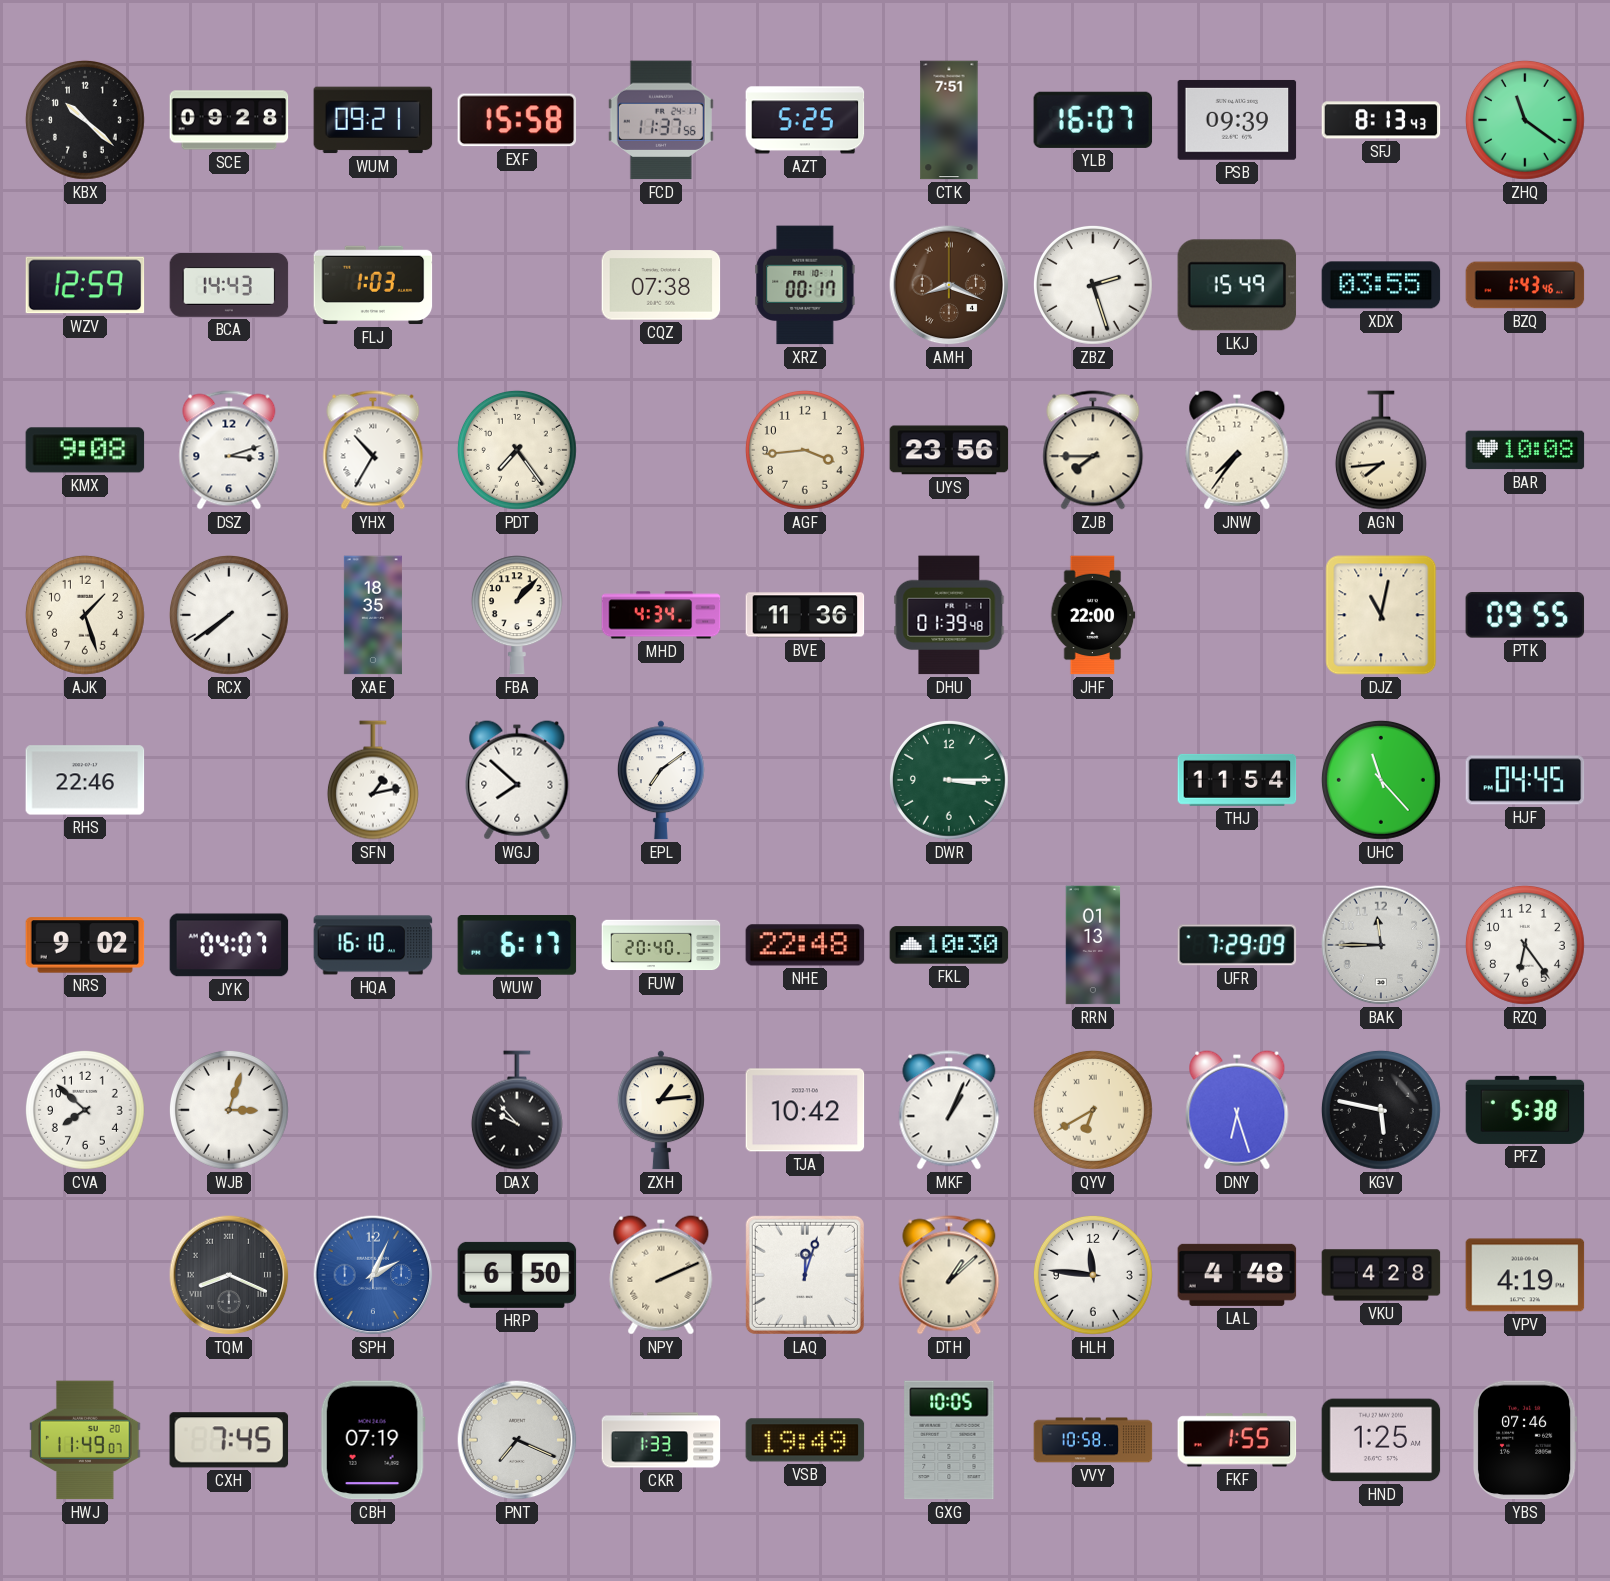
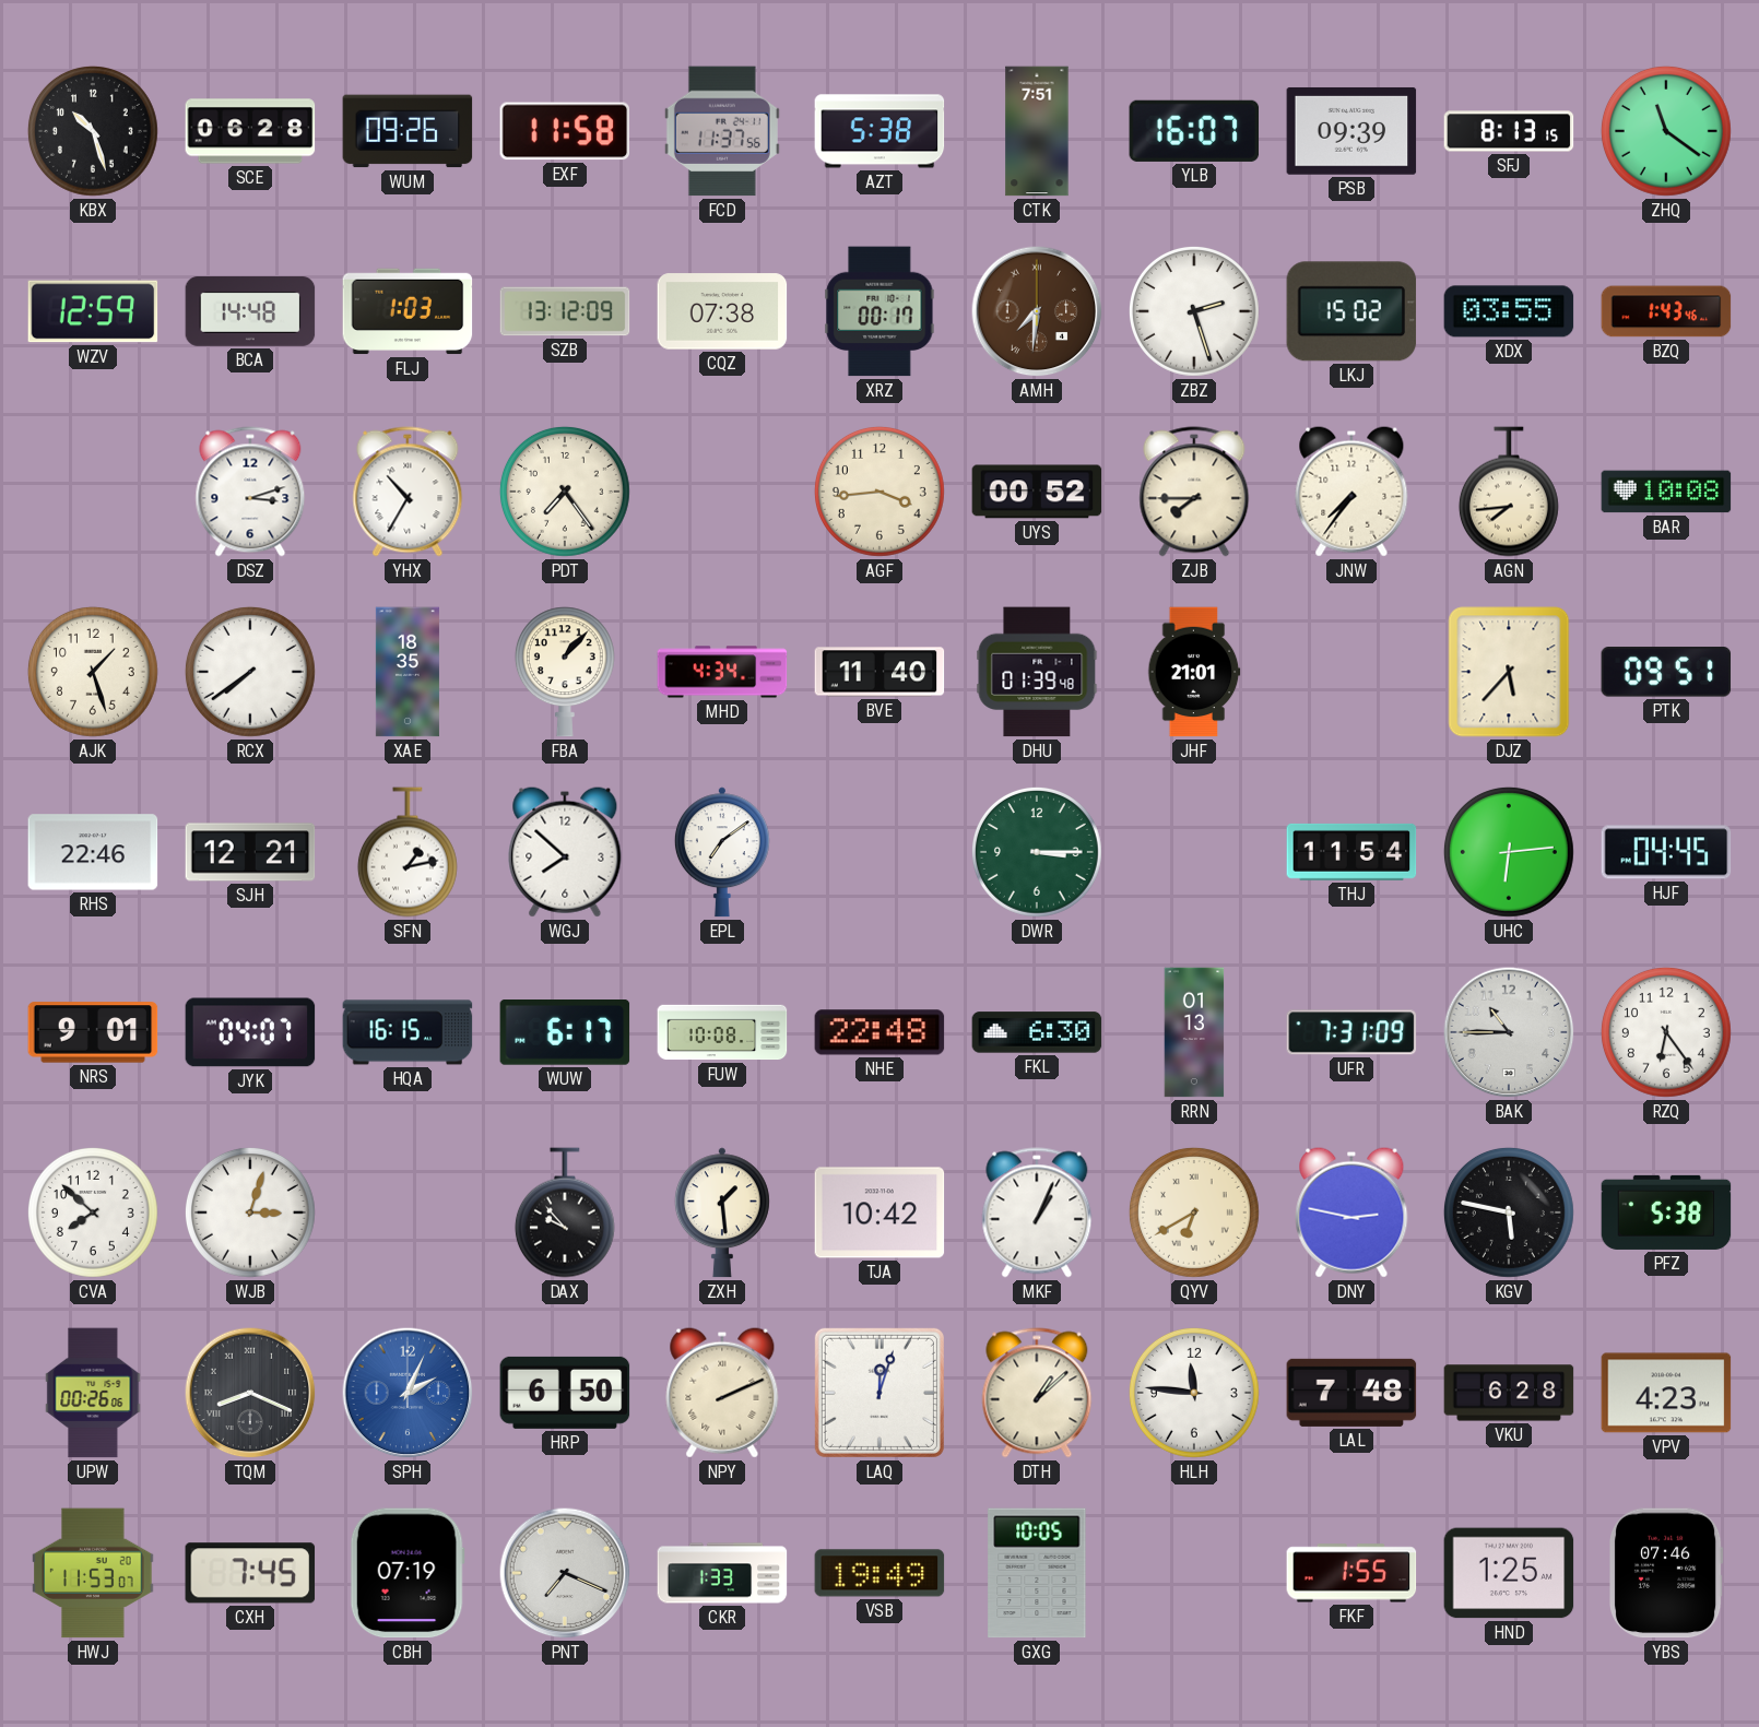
KBX: 10:22 -> 10:27
SCE: 09:28 -> 06:28
WUM: 09:21 -> 09:26
EXF: 15:58 -> 11:58
AZT: 5:25 -> 5:38
SFJ: 8:13:43 -> 8:13:15
BCA: 14:43 -> 14:48
SZB: none -> 13:12
AMH: 8:19 -> 7:31
LKJ: 15:49 -> 15:02
KMX: 9:08 -> none
UYS: 23:56 -> 00:52
BVE: 11:36 -> 11:40
JHF: 22:00 -> 21:01
DJZ: 11:02 -> 5:37
PTK: 09:55 -> 09:51
SJH: none -> 12:21
UHC: 11:23 -> 6:14
NRS: 9:02 -> 9:01
HQA: 16:10 -> 16:15
FUW: 20:40 -> 10:08
FKL: 10:30 -> 6:30
UFR: 7:29 -> 7:31
BAK: 11:45 -> 10:45
ZXH: 1:14 -> 1:29
DNY: 6:27 -> 2:47
UPW: none -> 00:26
LAL: 4:48 -> 7:48
VKU: 4:28 -> 6:28
VPV: 4:19 -> 4:23
HWJ: 11:49 -> 11:53
VVY: 10:58 -> none
